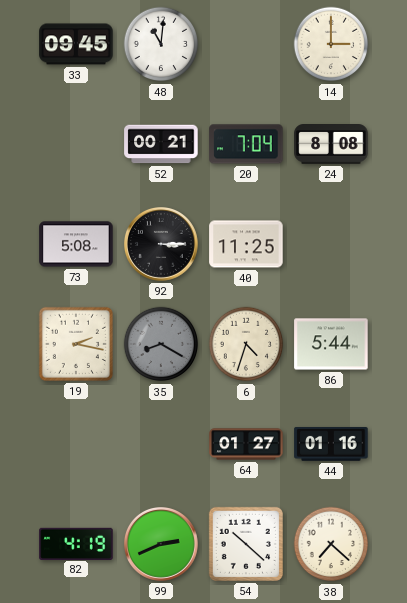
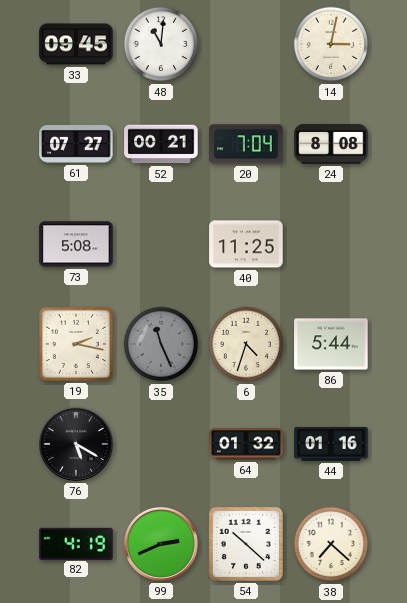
14: 3:00 -> 3:02
61: none -> 07:27
92: 3:15 -> none
35: 8:20 -> 11:26
76: none -> 5:20
64: 01:27 -> 01:32
